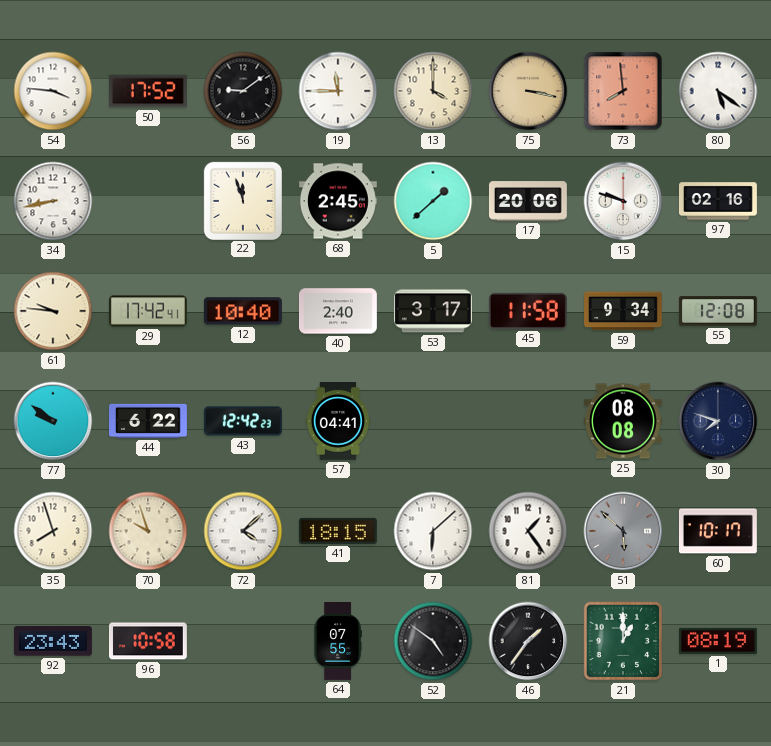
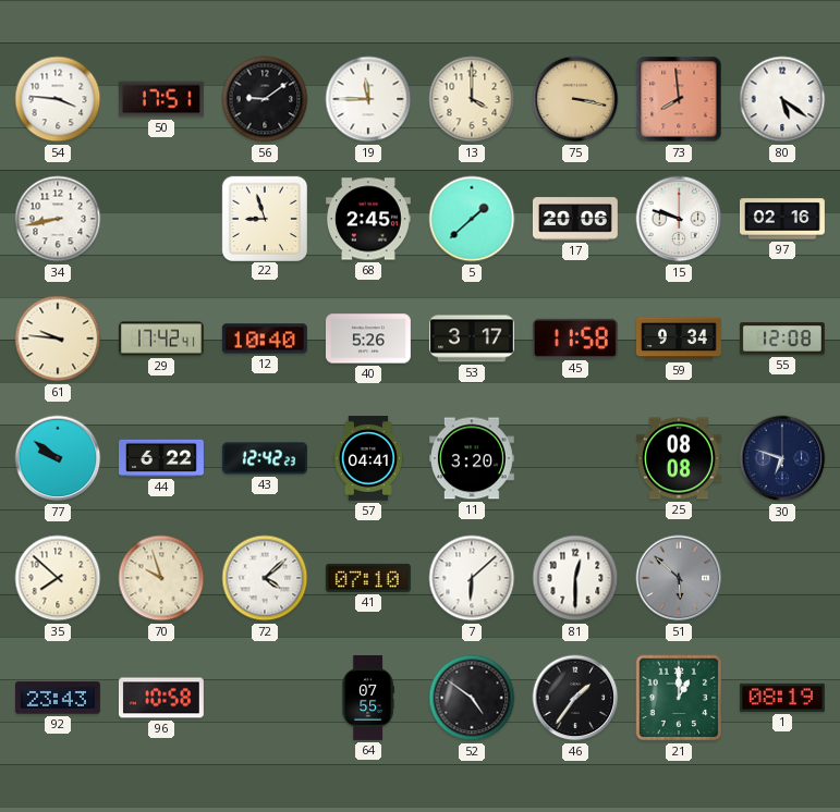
50: 17:52 -> 17:51
22: 11:57 -> 8:57
40: 2:40 -> 5:26
11: none -> 3:20
30: 7:48 -> 6:48
35: 7:57 -> 7:52
41: 18:15 -> 07:10
81: 1:24 -> 12:30
60: 10:17 -> none
